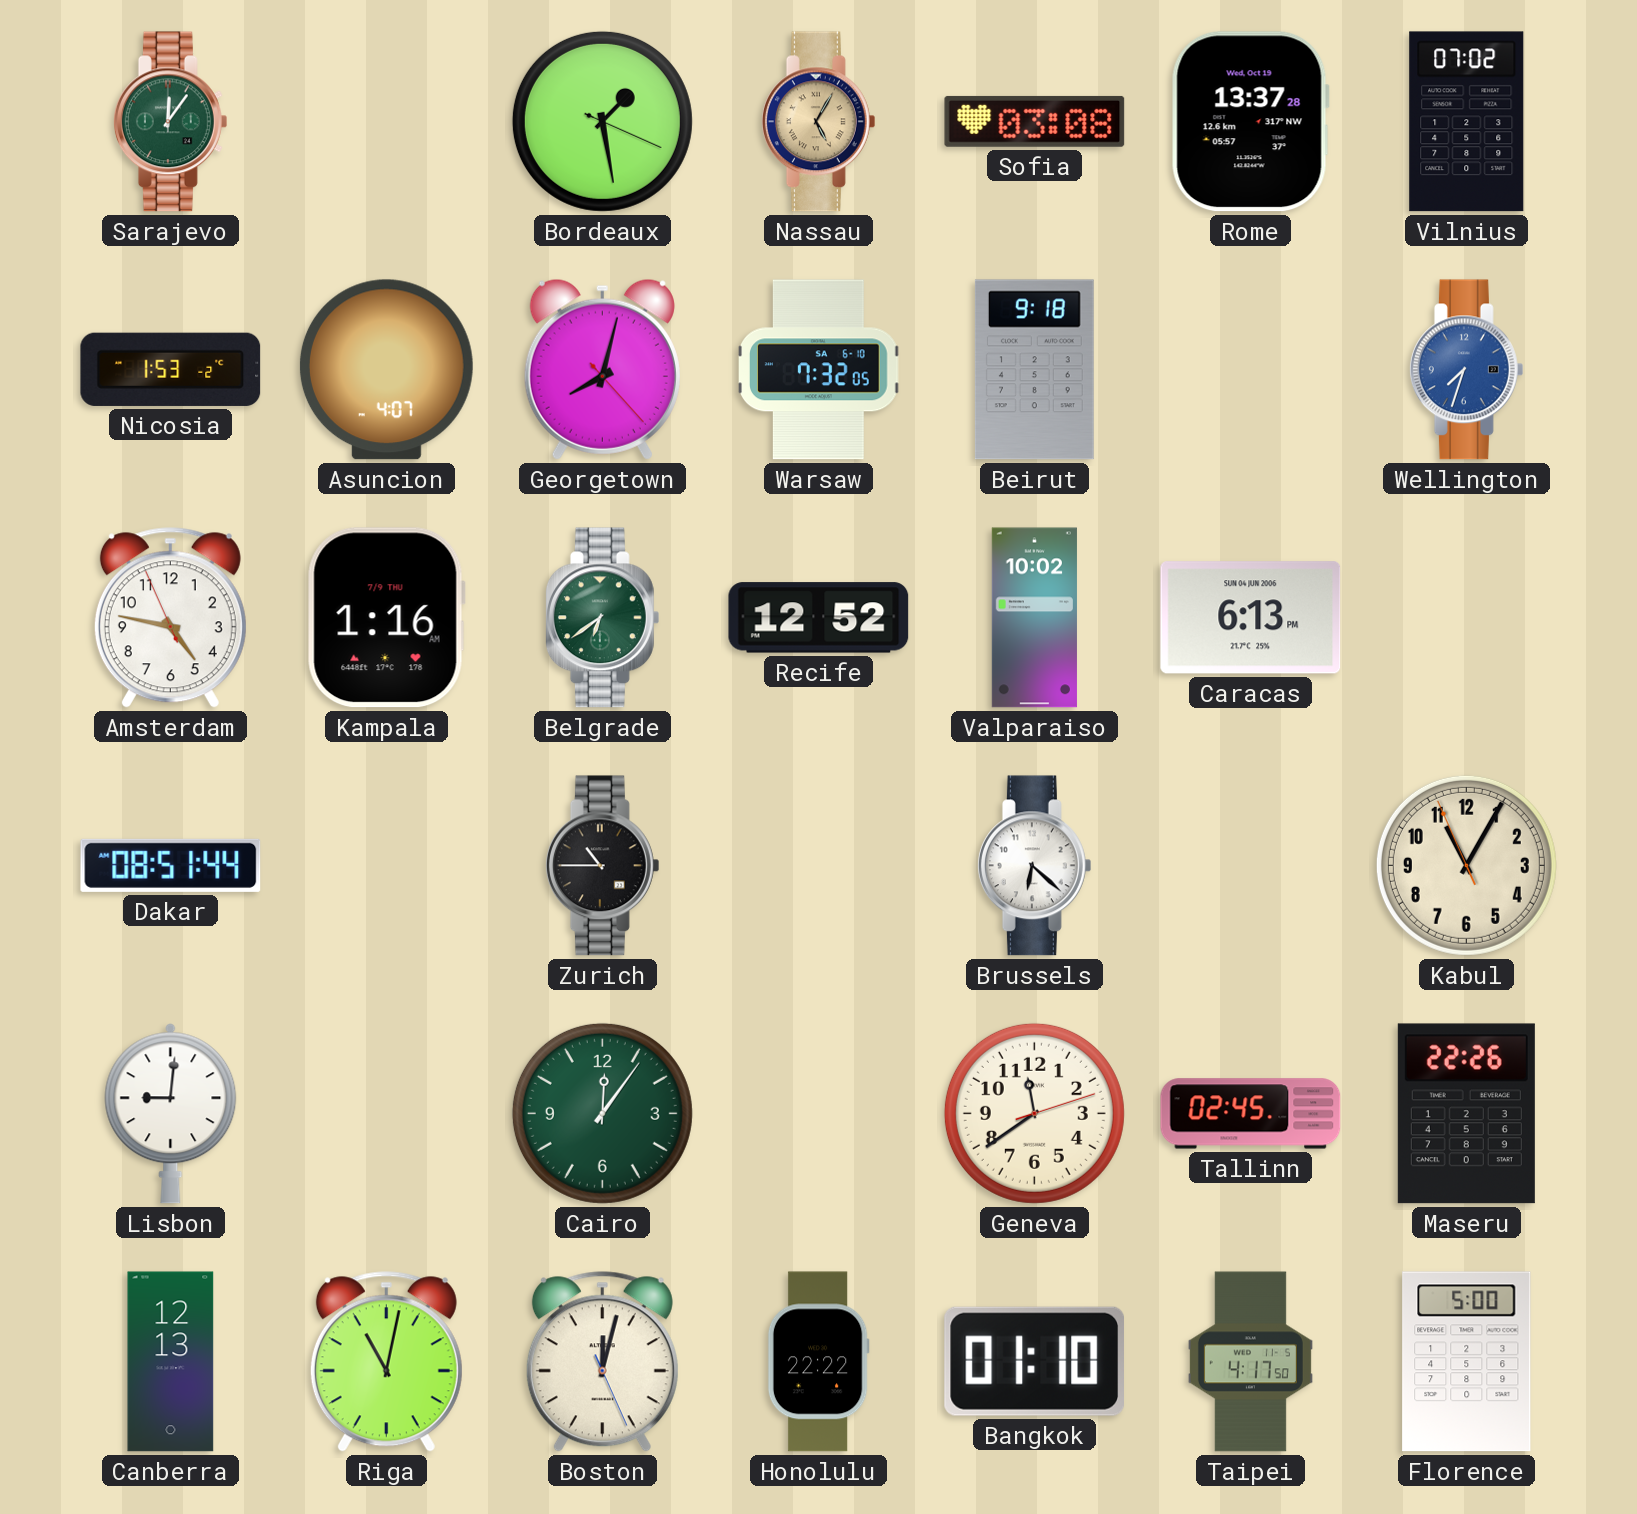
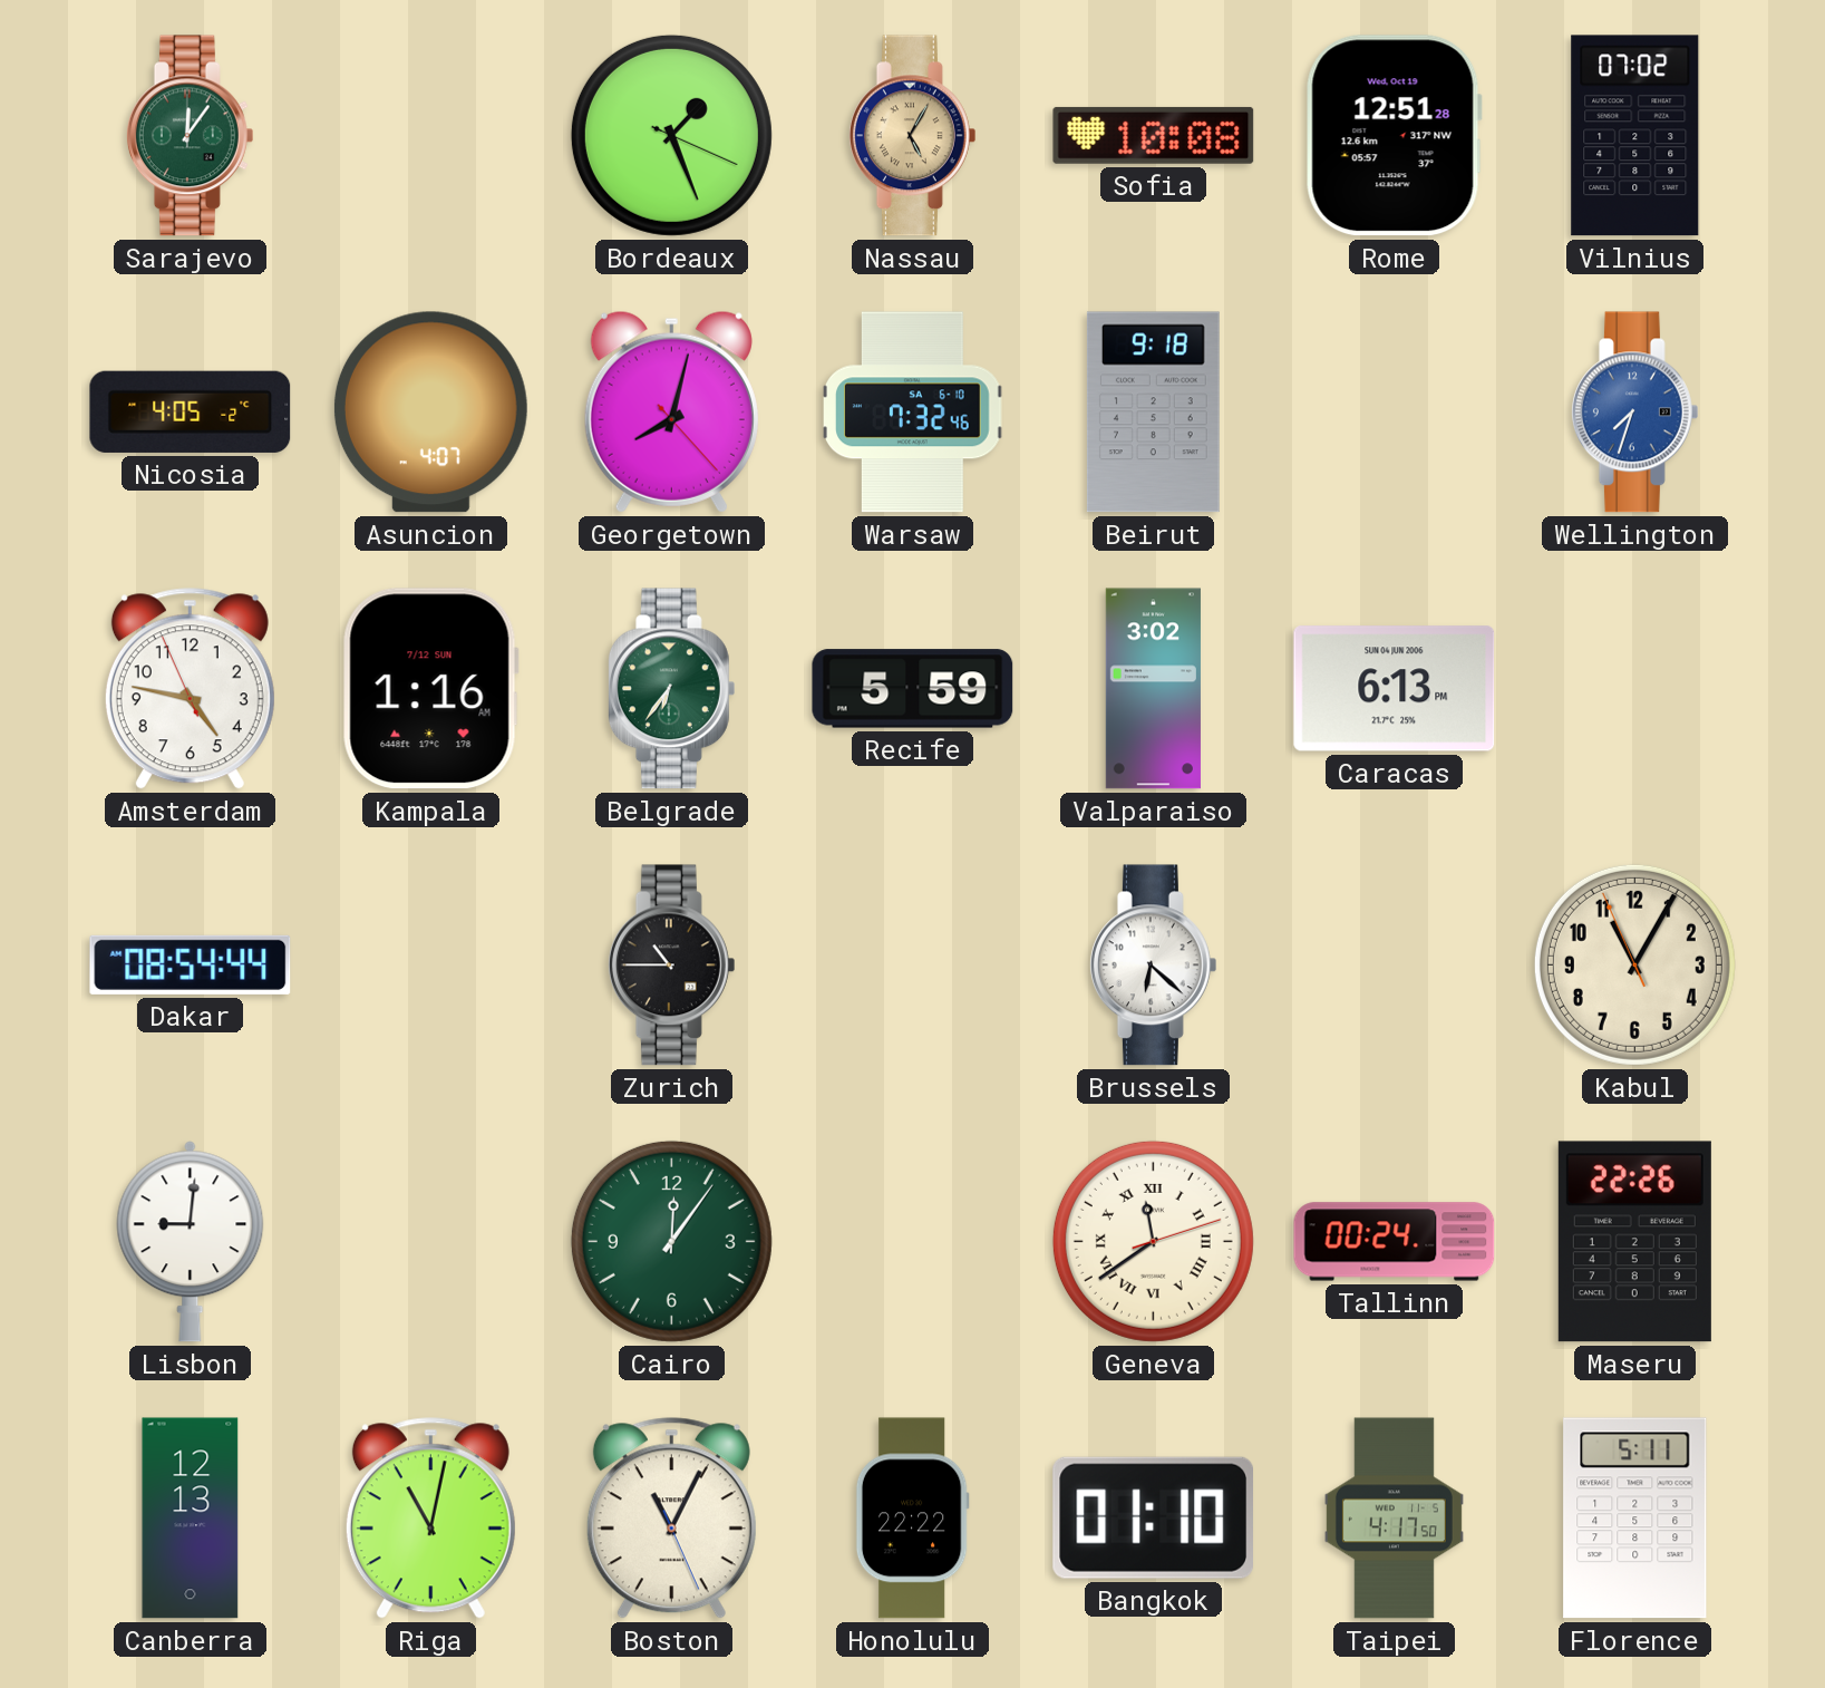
Bordeaux: 1:28 -> 1:26
Sofia: 03:08 -> 10:08
Rome: 13:37 -> 12:51
Nicosia: 1:53 -> 4:05
Warsaw: 7:32:05 -> 7:32:46
Kampala date: 7/9 THU -> 7/12 SUN
Belgrade: 6:39 -> 6:36
Recife: 12:52 -> 5:59
Valparaiso: 10:02 -> 3:02
Dakar: 08:51 -> 08:54
Geneva numerals: Arabic -> Roman
Tallinn: 02:45 -> 00:24
Boston: 12:02 -> 11:04
Florence: 5:00 -> 5:11
